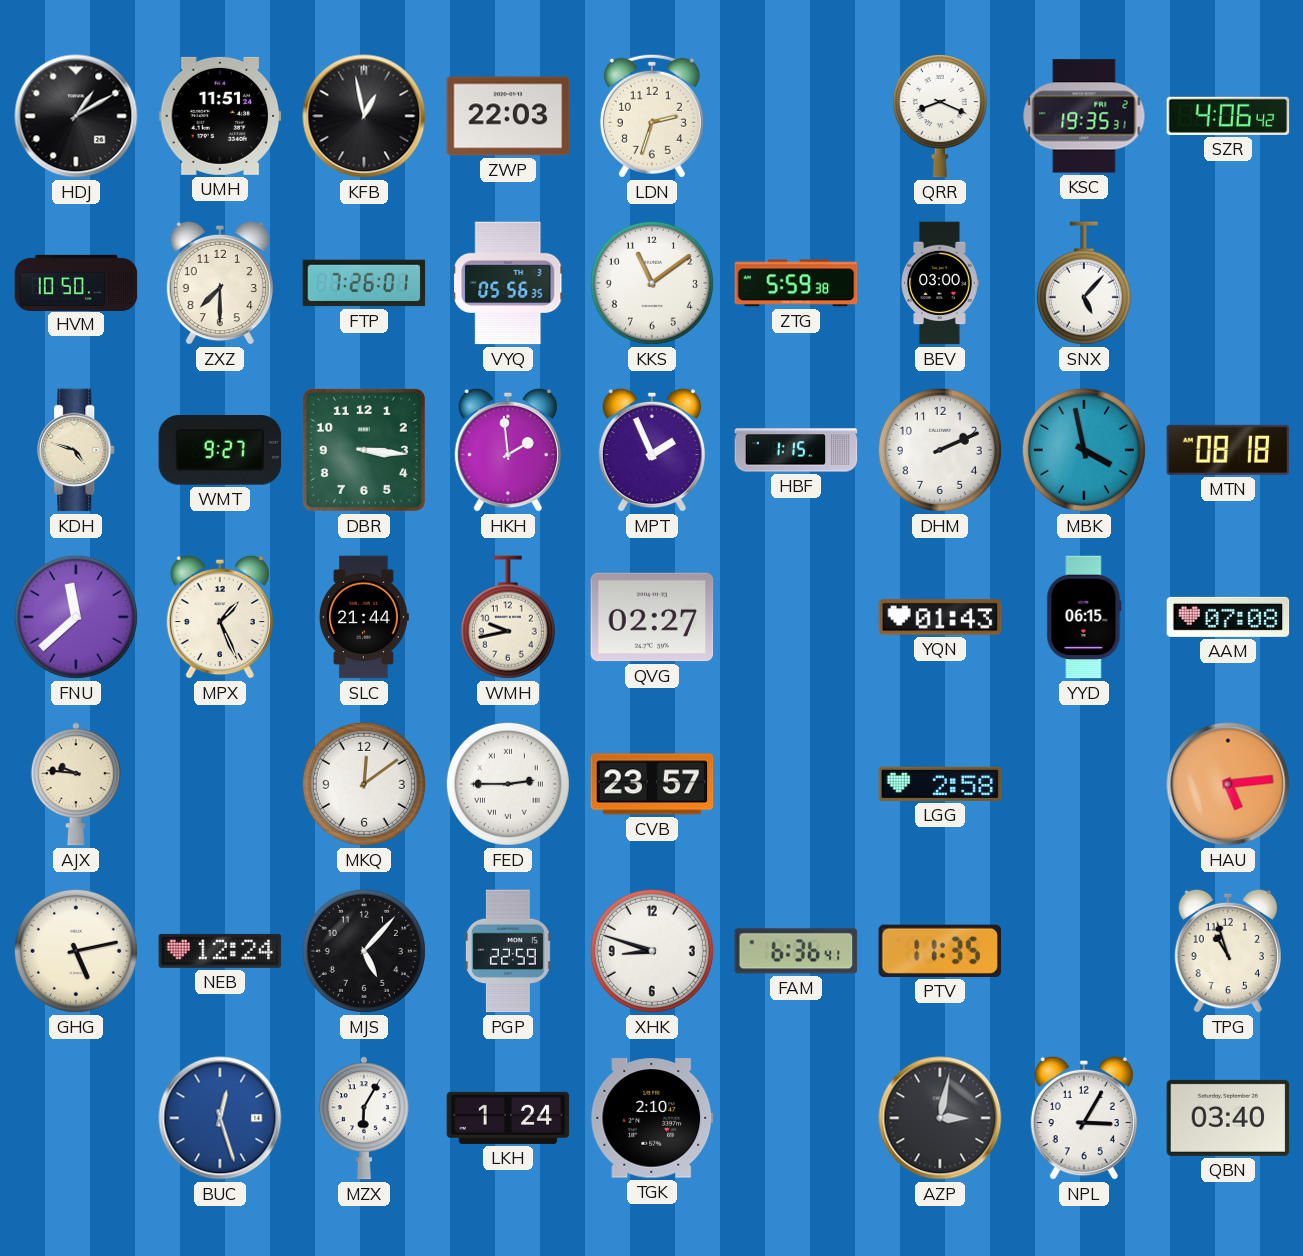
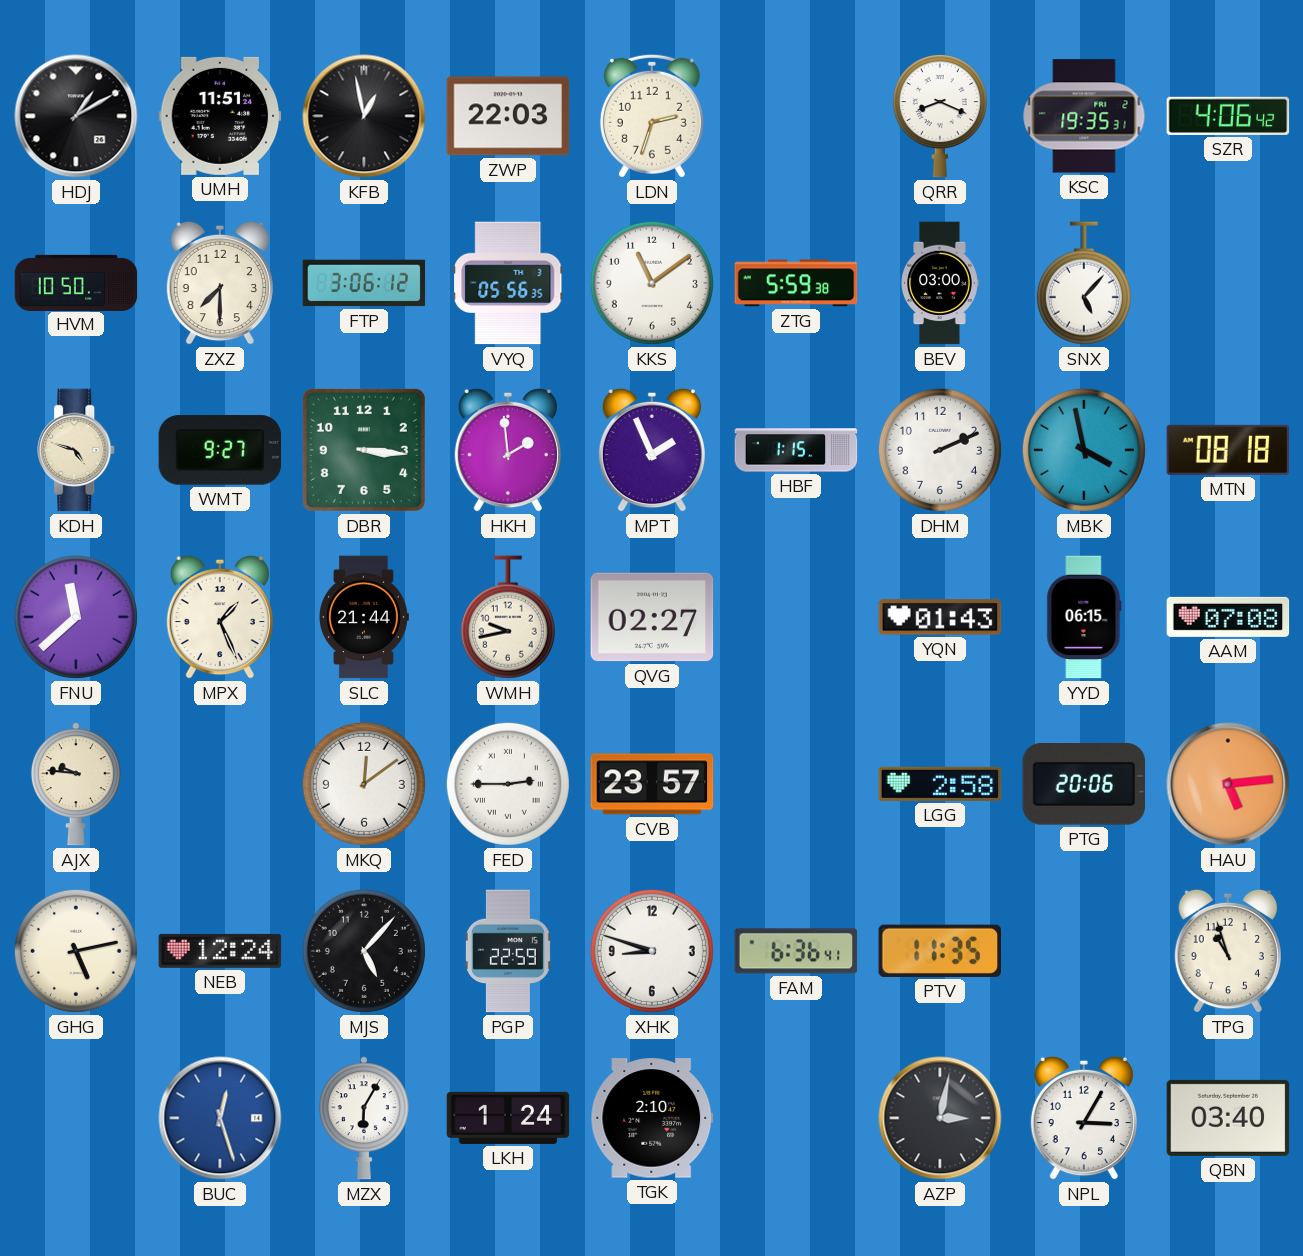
FTP: 7:26 -> 3:06
PTG: none -> 20:06
